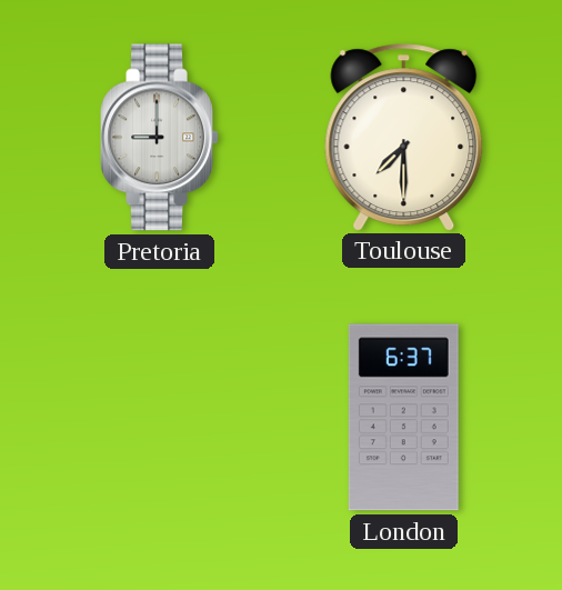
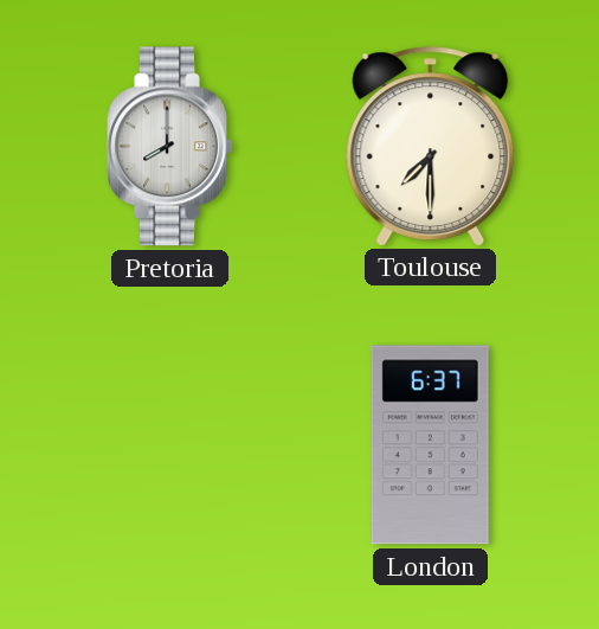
Pretoria: 9:00 -> 8:00
